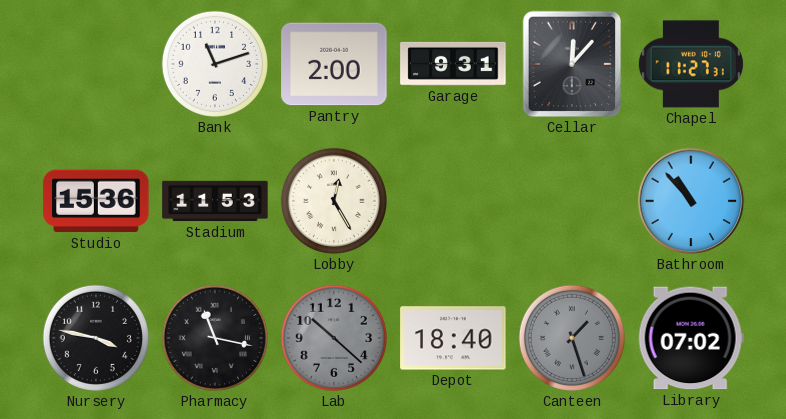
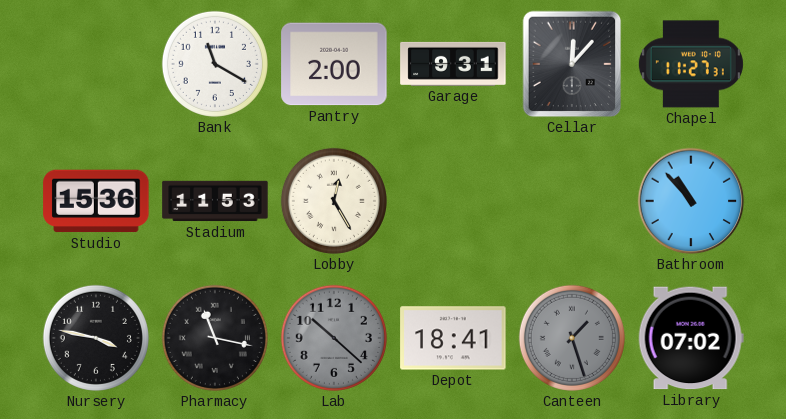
Bank: 11:12 -> 11:20
Depot: 18:40 -> 18:41
